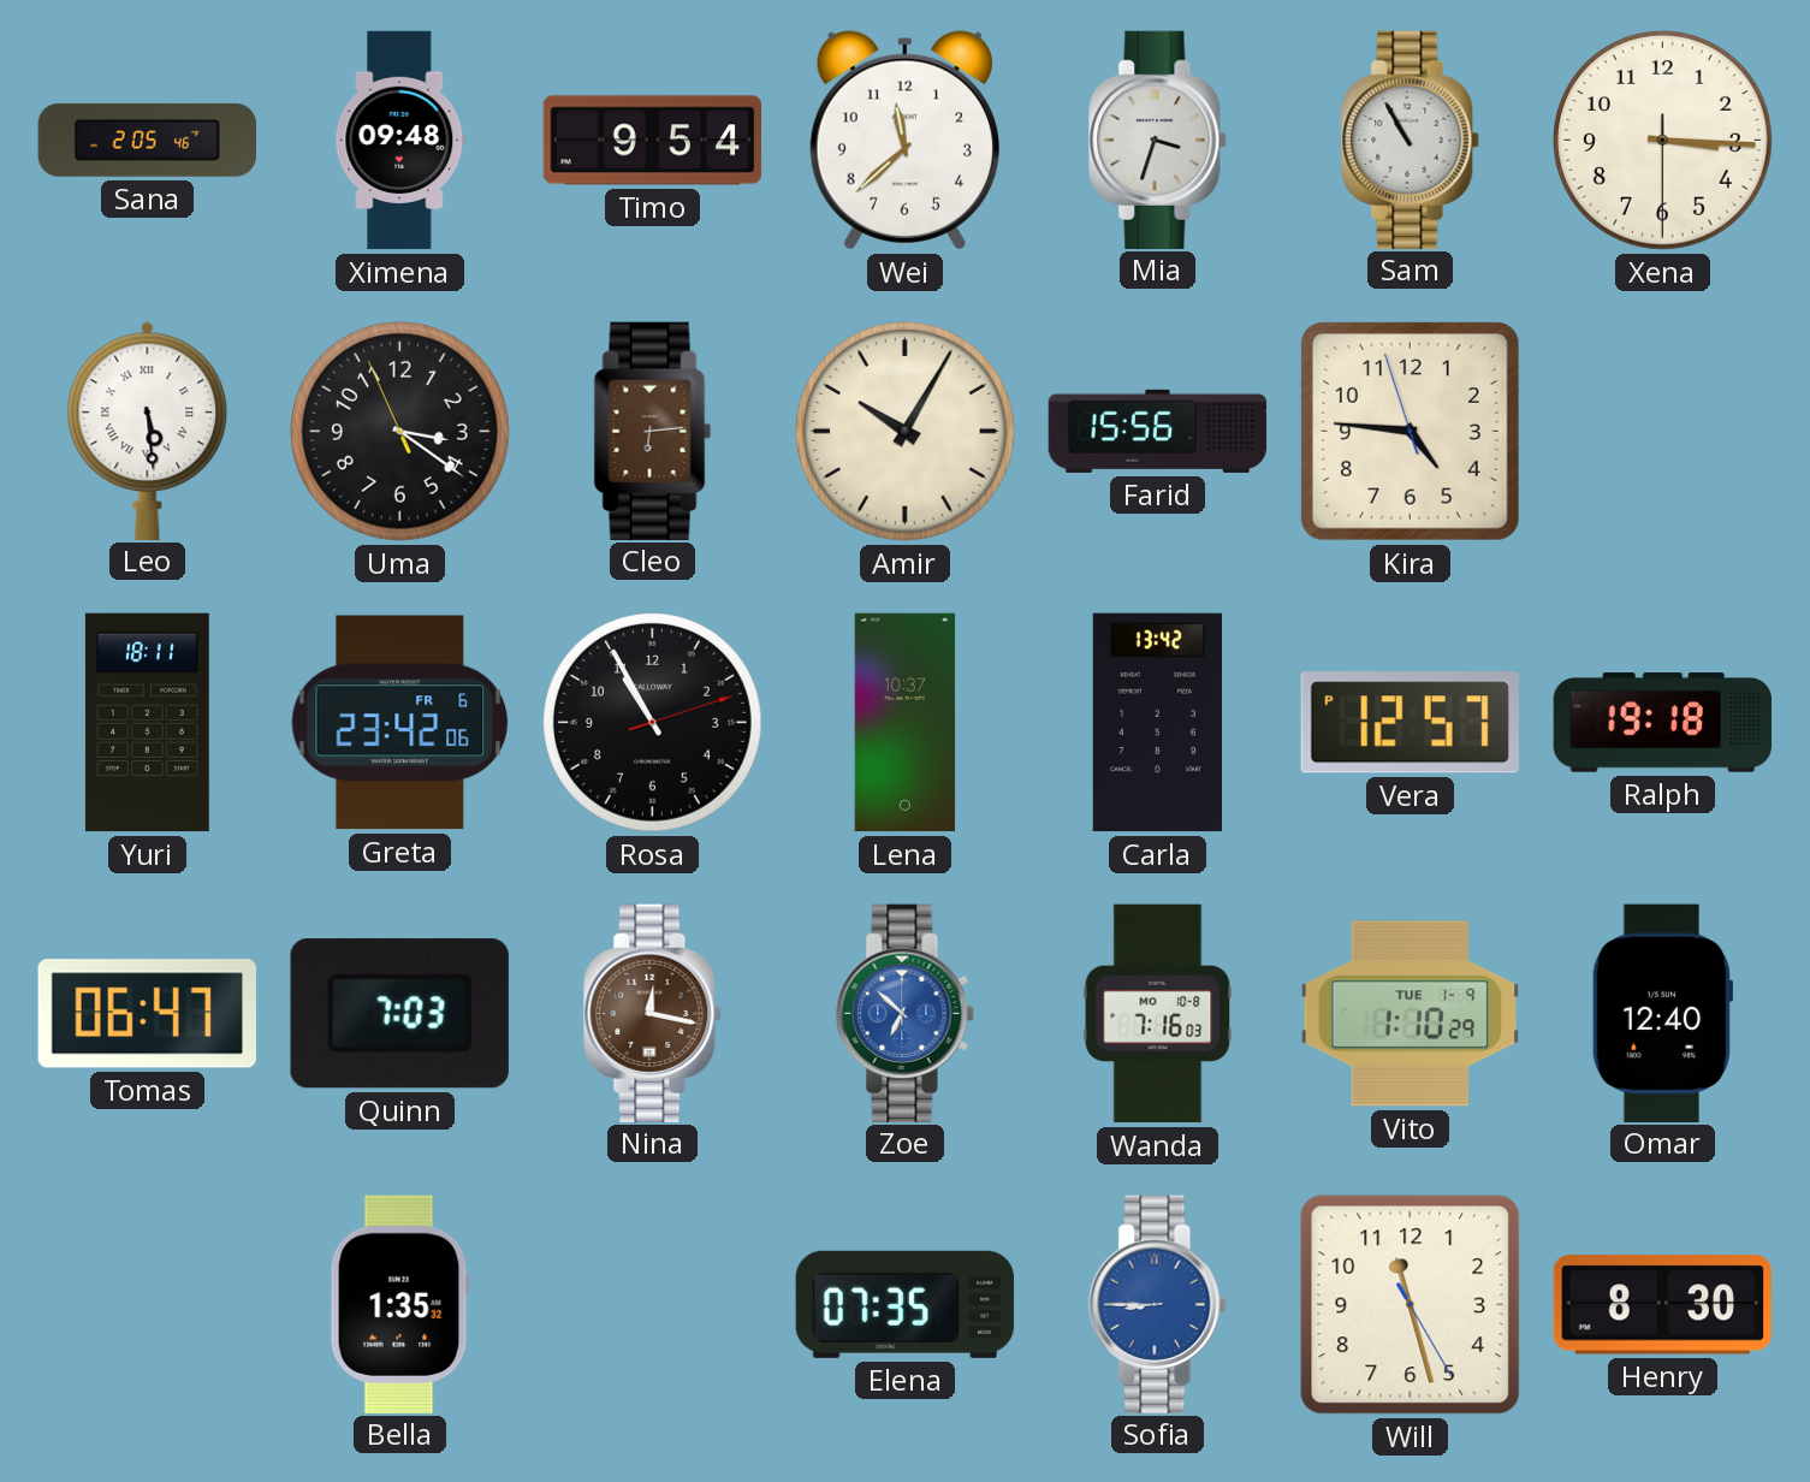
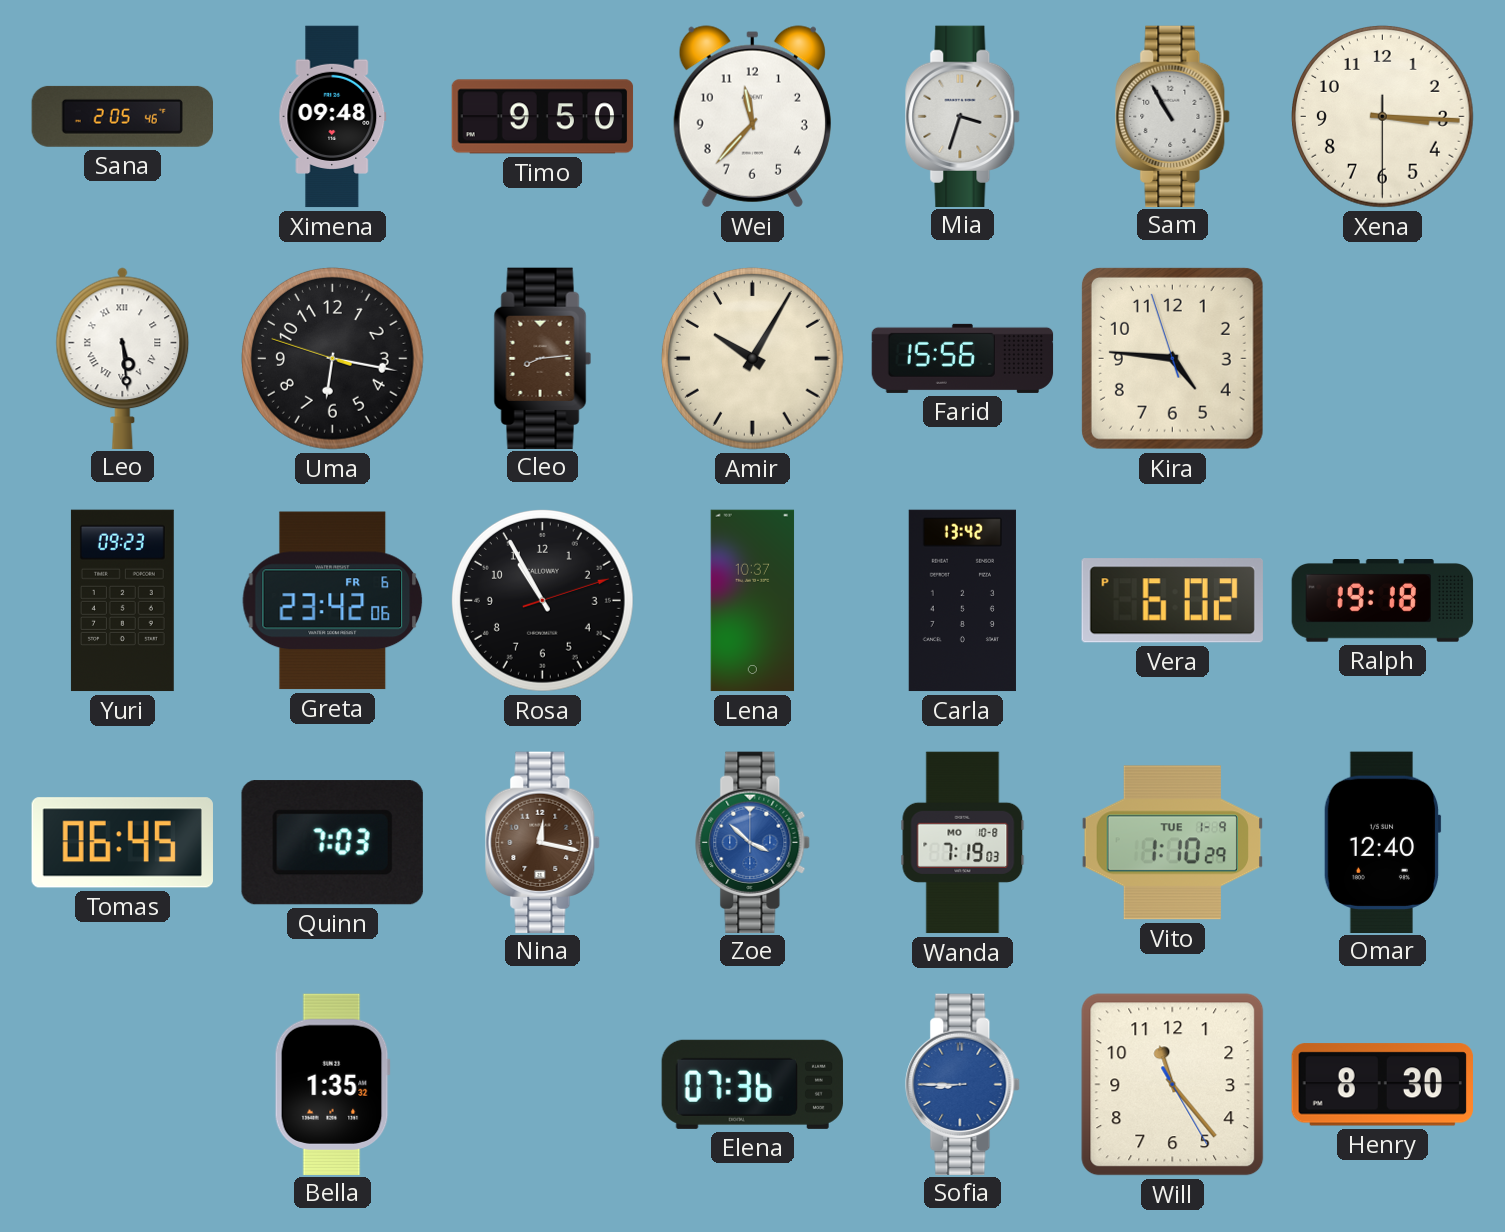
Timo: 9:54 -> 9:50
Wei: 11:38 -> 11:37
Uma: 3:20 -> 6:16
Cleo: 6:14 -> 8:14
Yuri: 18:11 -> 09:23
Vera: 12:57 -> 6:02
Tomas: 06:47 -> 06:45
Zoe: 6:52 -> 3:52
Wanda: 7:16 -> 7:19
Elena: 07:35 -> 07:36
Will: 11:27 -> 11:23
